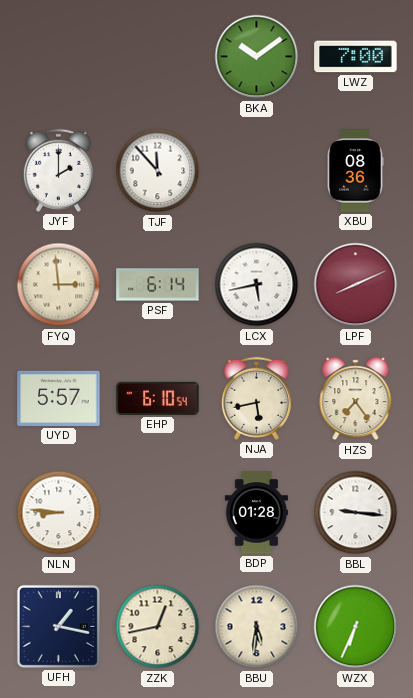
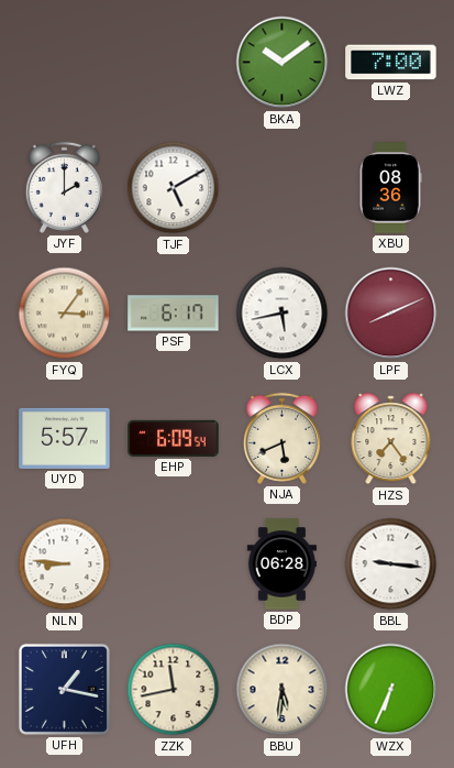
TJF: 11:53 -> 5:10
FYQ: 2:59 -> 3:06
PSF: 6:14 -> 6:17
EHP: 6:10 -> 6:09
NJA: 5:43 -> 5:41
BDP: 01:28 -> 06:28
ZZK: 12:43 -> 11:43
